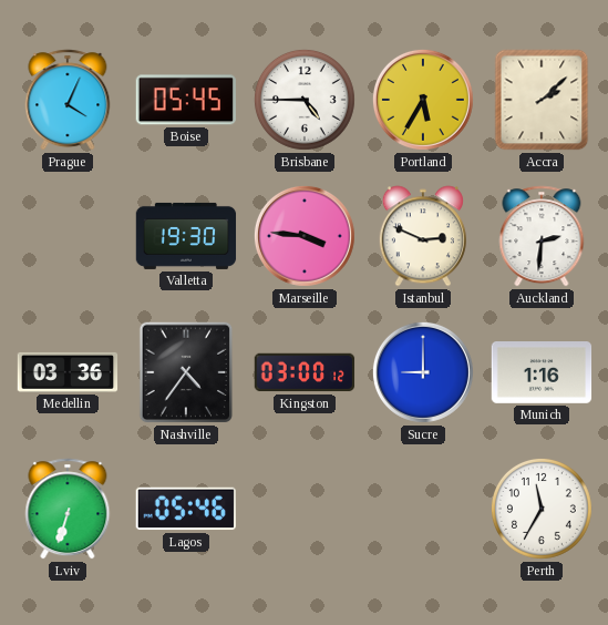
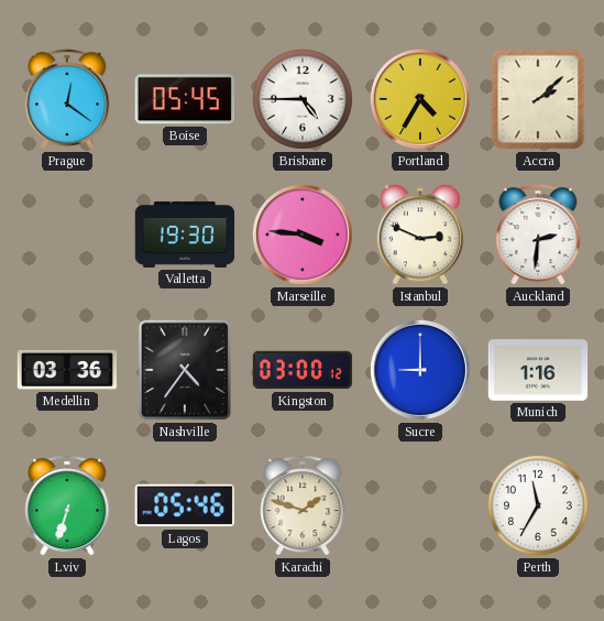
Prague: 4:04 -> 12:21
Portland: 5:35 -> 4:35
Karachi: none -> 1:48
